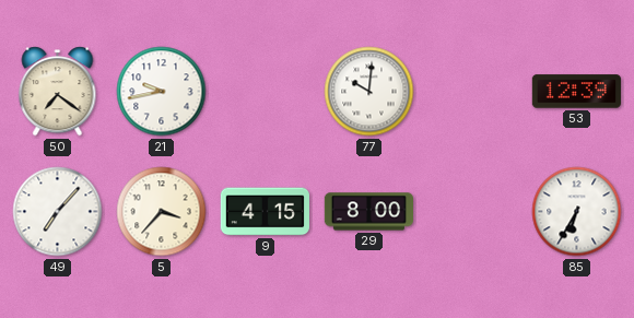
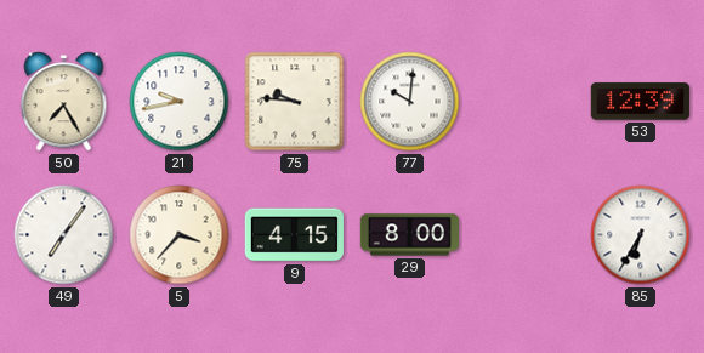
50: 7:21 -> 7:25
75: none -> 9:46
49: 7:07 -> 7:06
